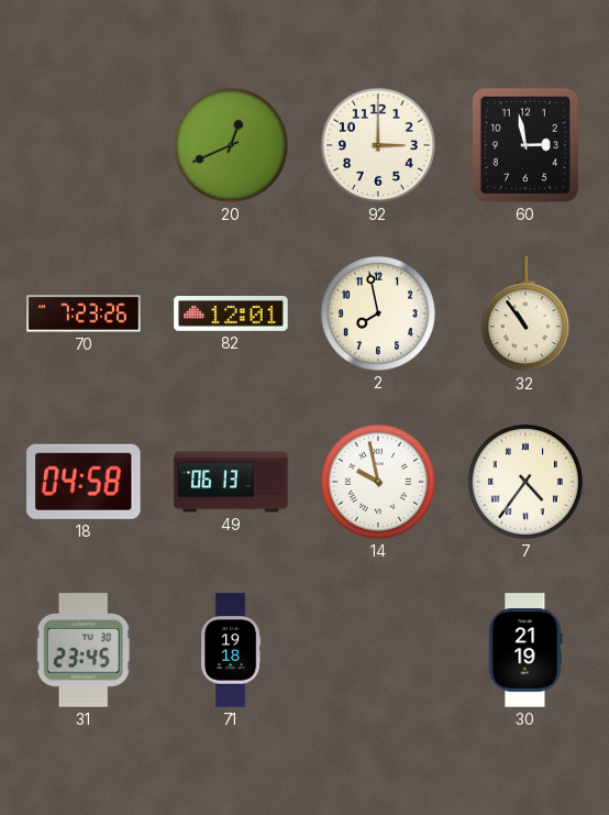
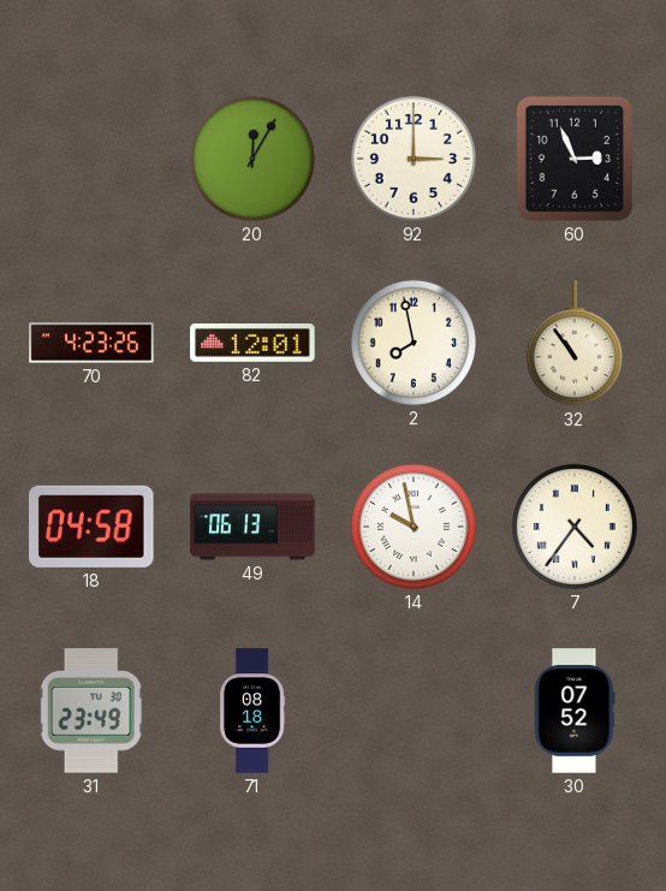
20: 12:41 -> 12:05
60: 2:58 -> 2:56
70: 7:23 -> 4:23
31: 23:45 -> 23:49
71: 19:18 -> 08:18
30: 21:19 -> 07:52
